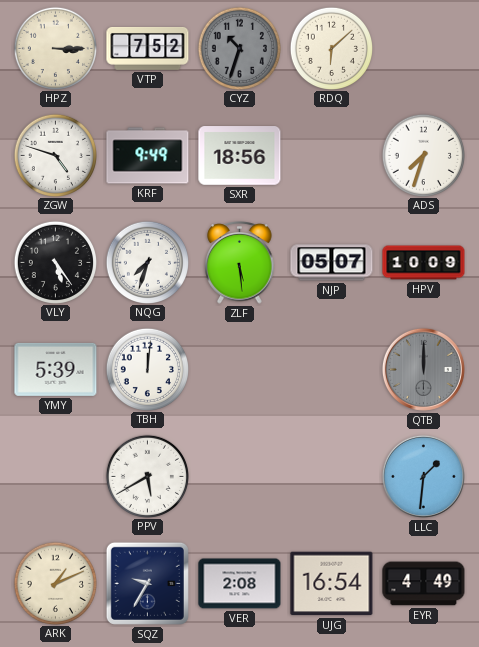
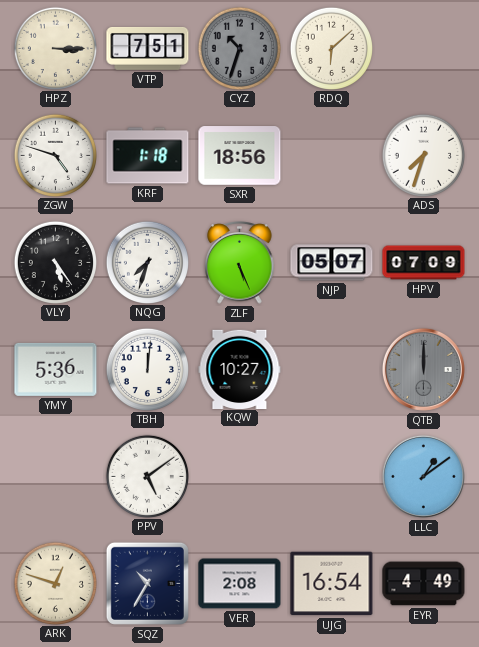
VTP: 7:52 -> 7:51
KRF: 9:49 -> 1:18
ZLF: 5:29 -> 5:26
HPV: 10:09 -> 07:09
YMY: 5:39 -> 5:36
KQW: none -> 10:27
PPV: 5:40 -> 5:09
LLC: 1:31 -> 1:09
ARK: 1:11 -> 12:48
SQZ: 9:35 -> 10:35
